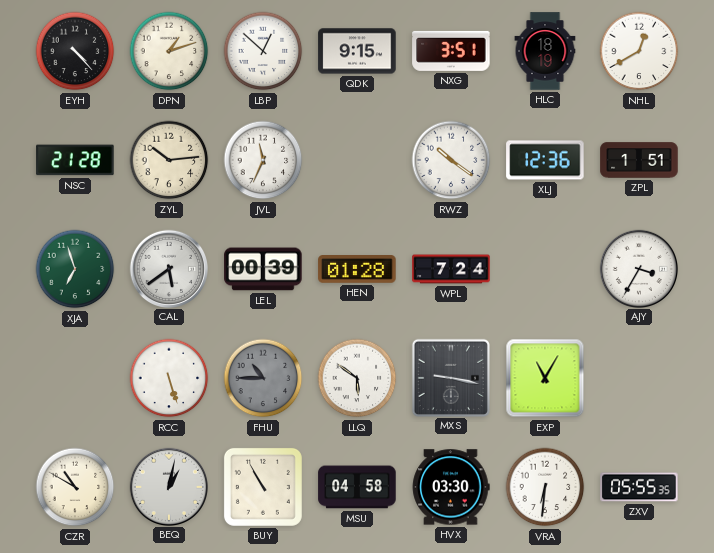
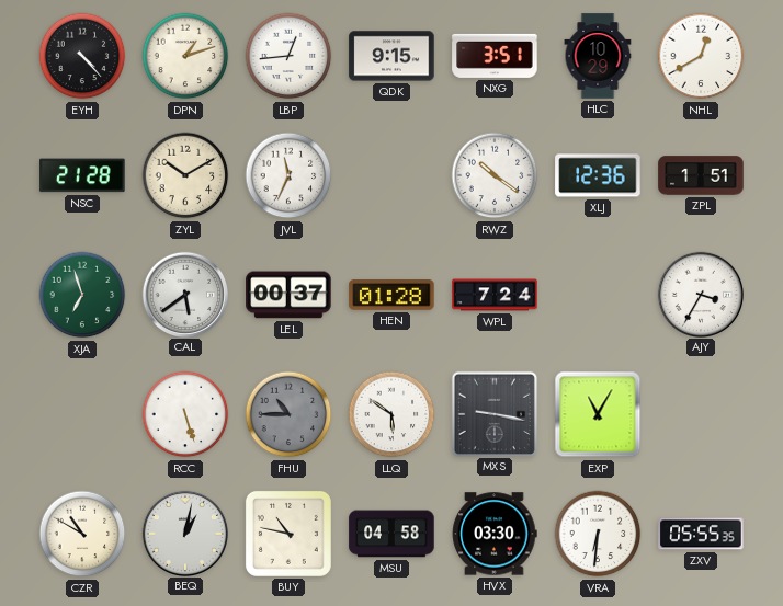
LBP: 12:52 -> 12:44
HLC: 18:19 -> 10:29
ZYL: 10:14 -> 10:10
LEL: 00:39 -> 00:37
BUY: 10:55 -> 10:47
